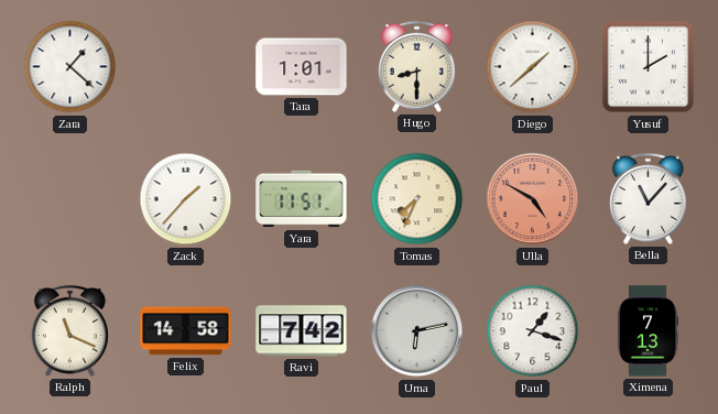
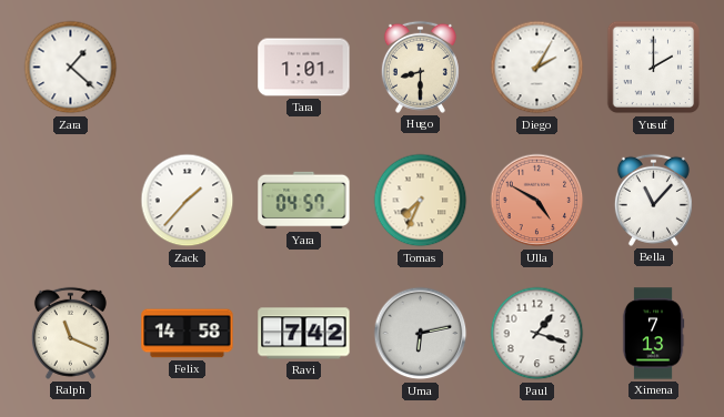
Diego: 1:38 -> 2:05
Yara: 11:51 -> 04:57
